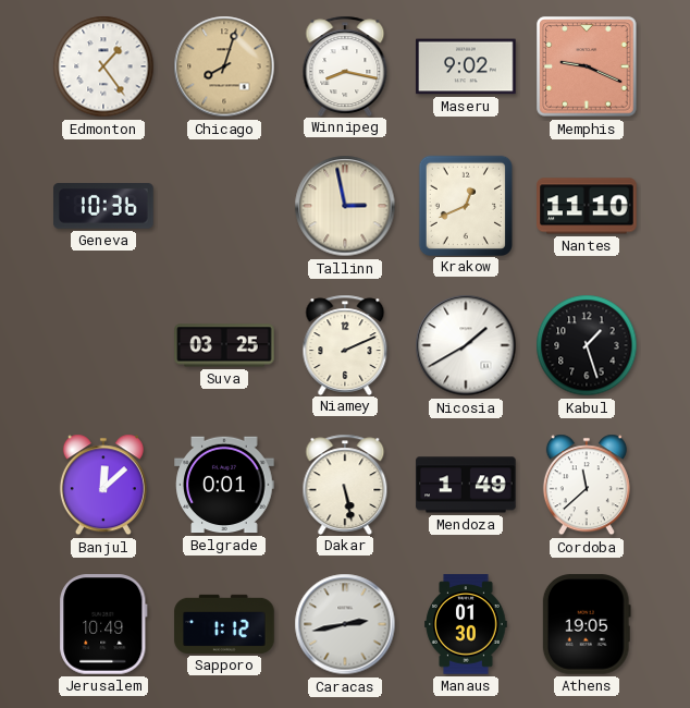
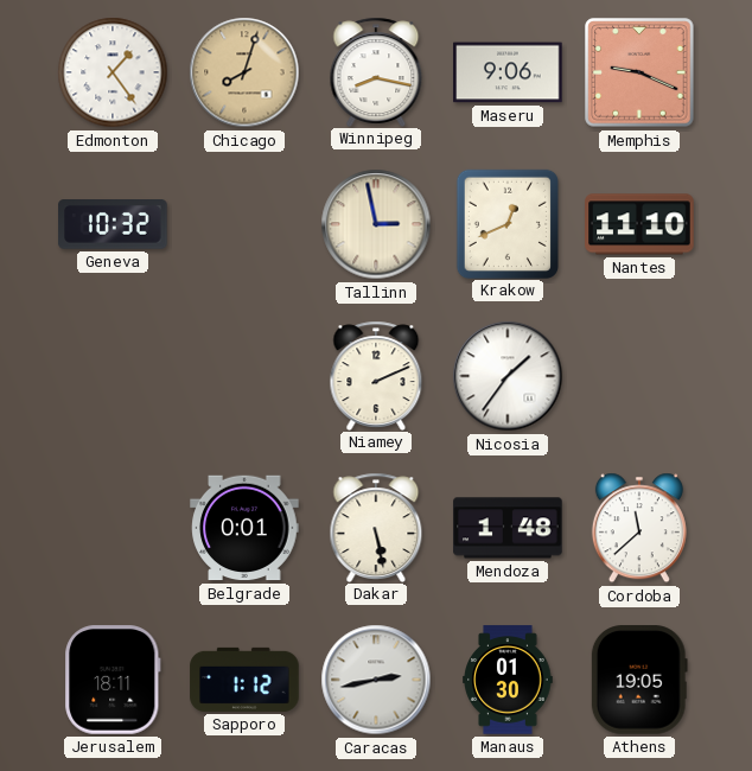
Maseru: 9:02 -> 9:06
Geneva: 10:36 -> 10:32
Suva: 03:25 -> none
Nicosia: 1:40 -> 1:36
Kabul: 1:27 -> none
Banjul: 12:08 -> none
Mendoza: 1:49 -> 1:48
Jerusalem: 10:49 -> 18:11
